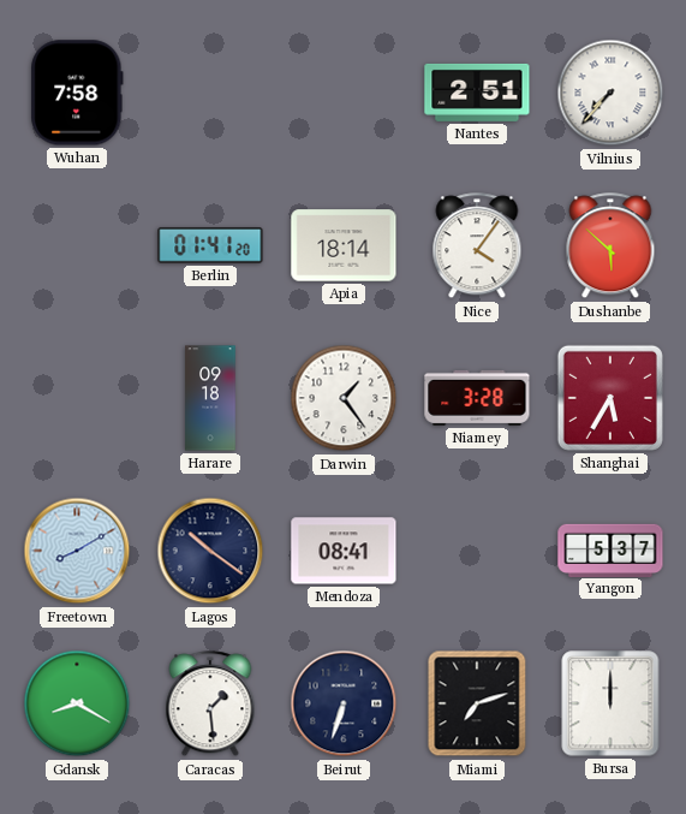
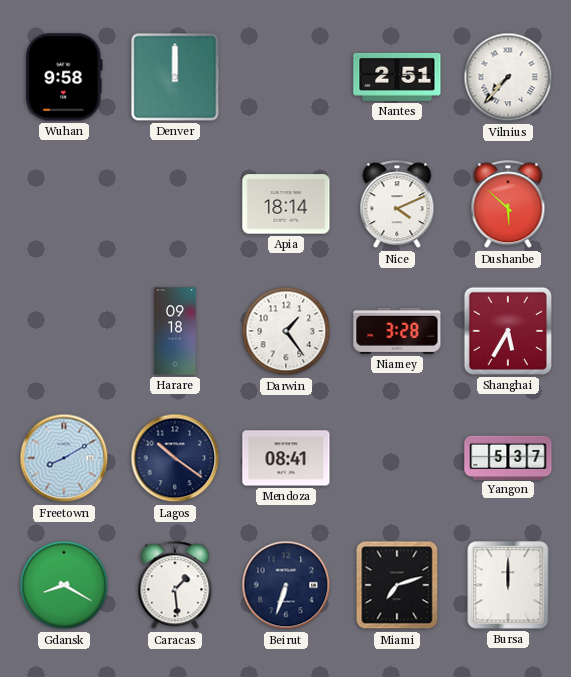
Wuhan: 7:58 -> 9:58
Denver: none -> 12:00
Berlin: 01:41 -> none
Nice: 4:06 -> 4:11
